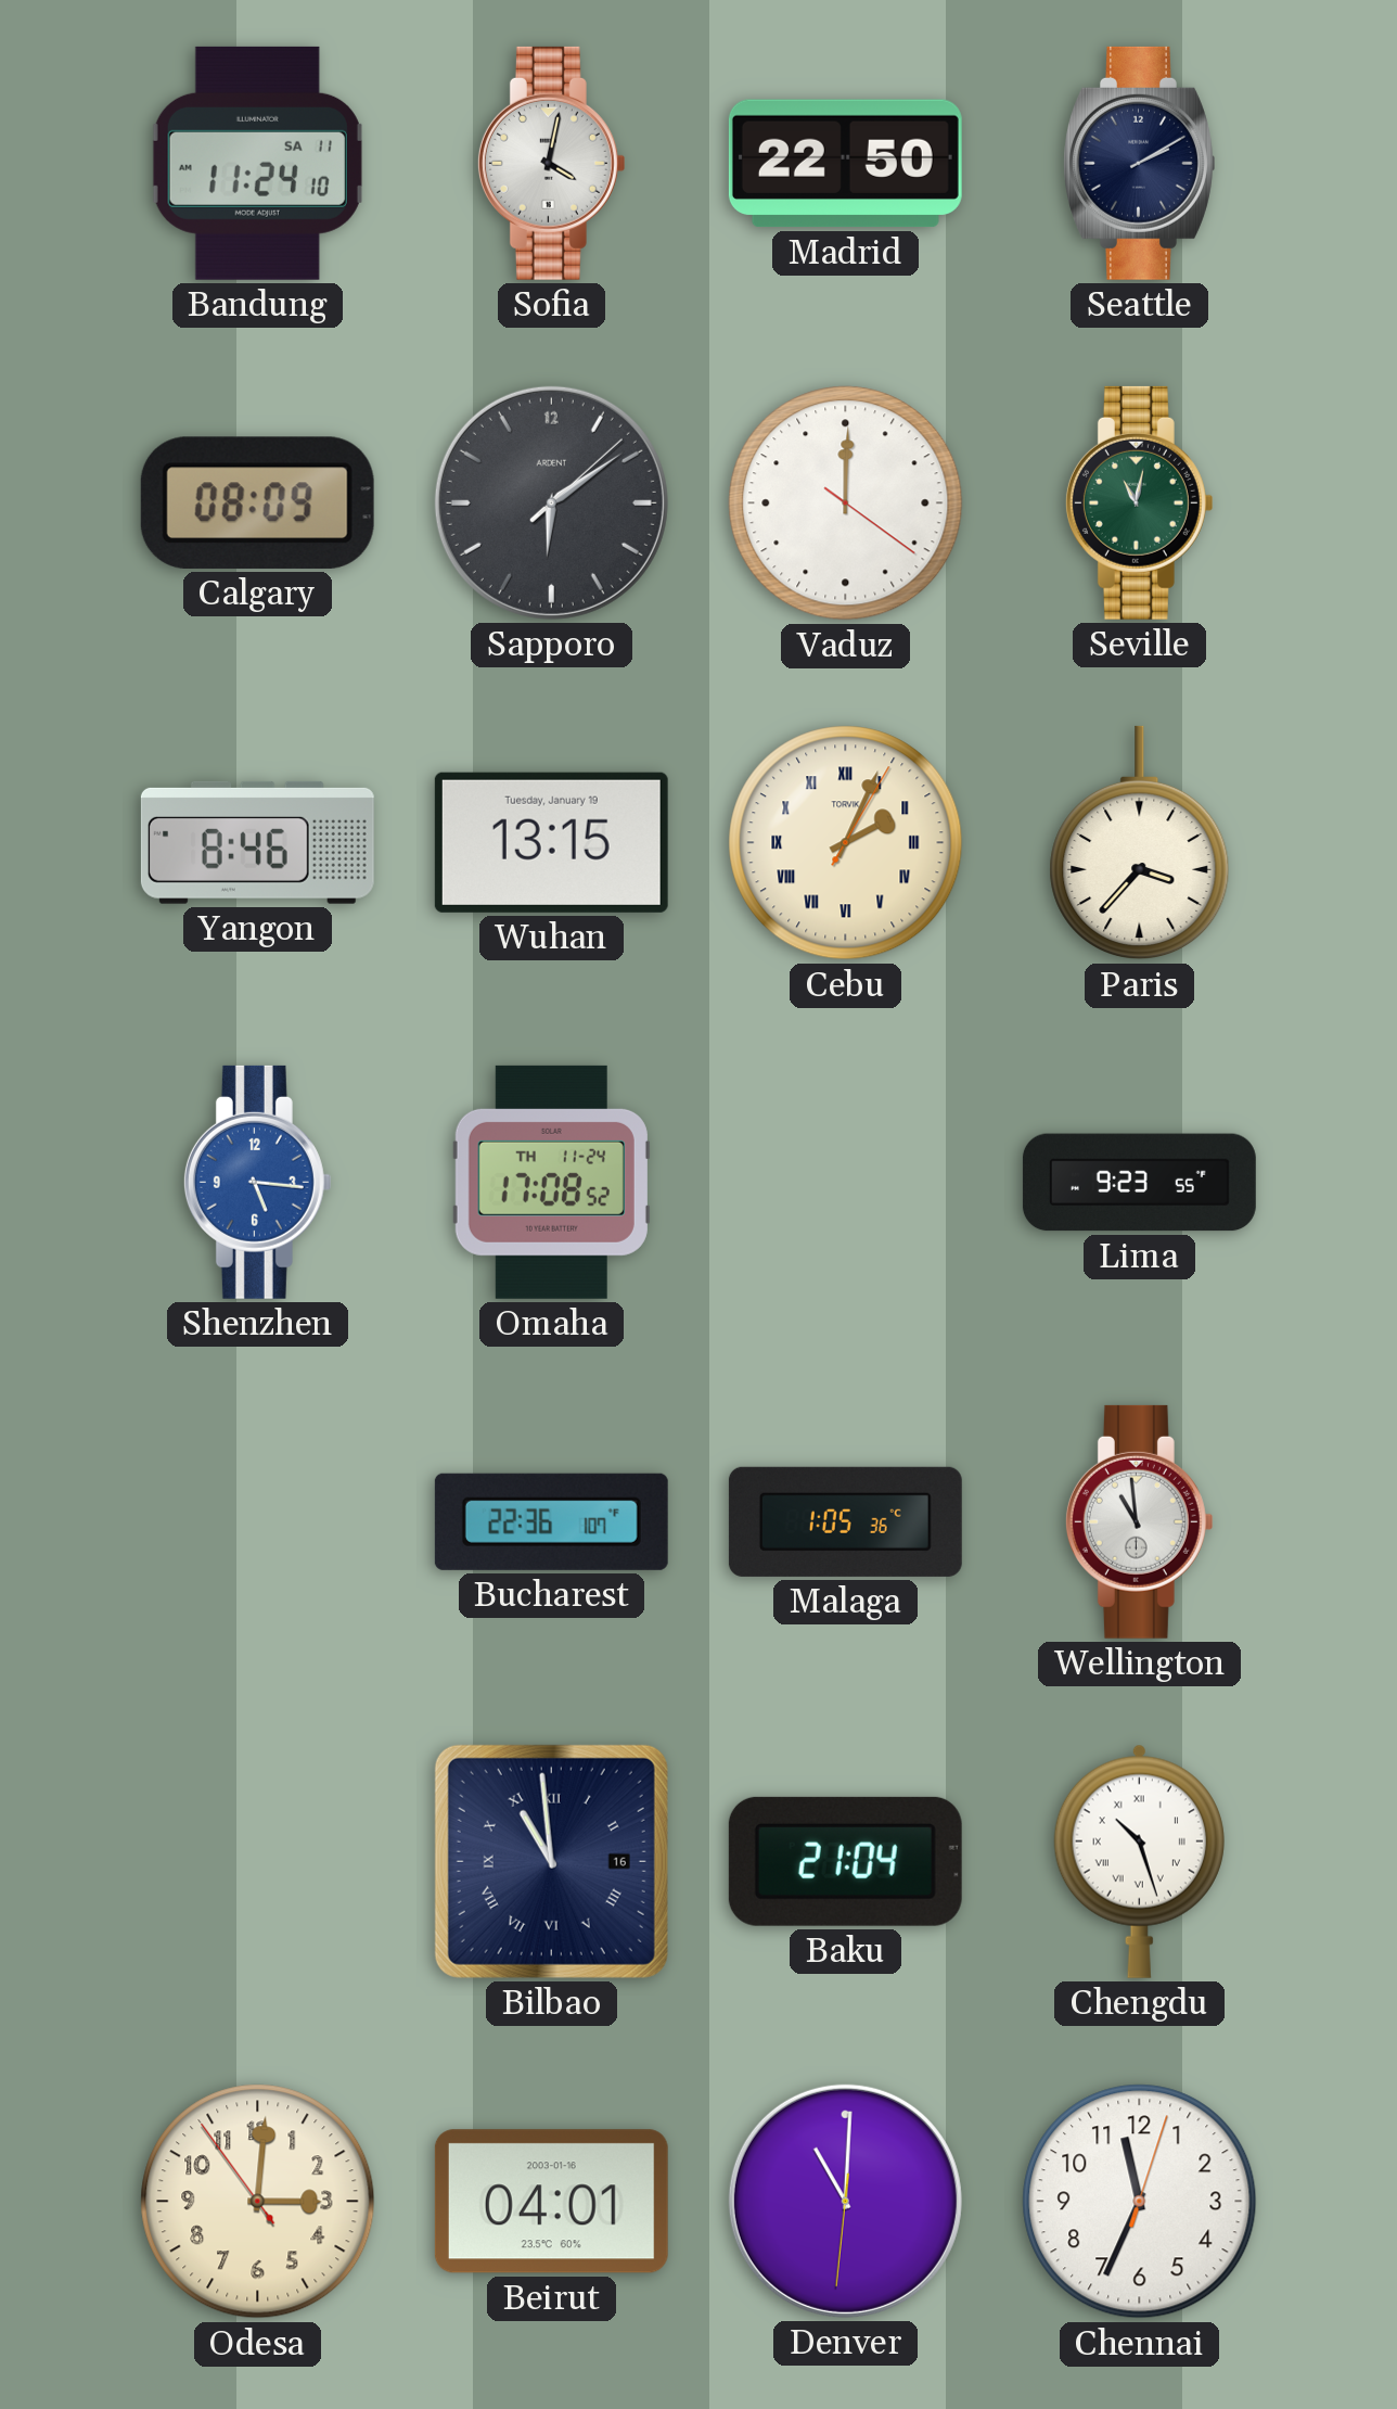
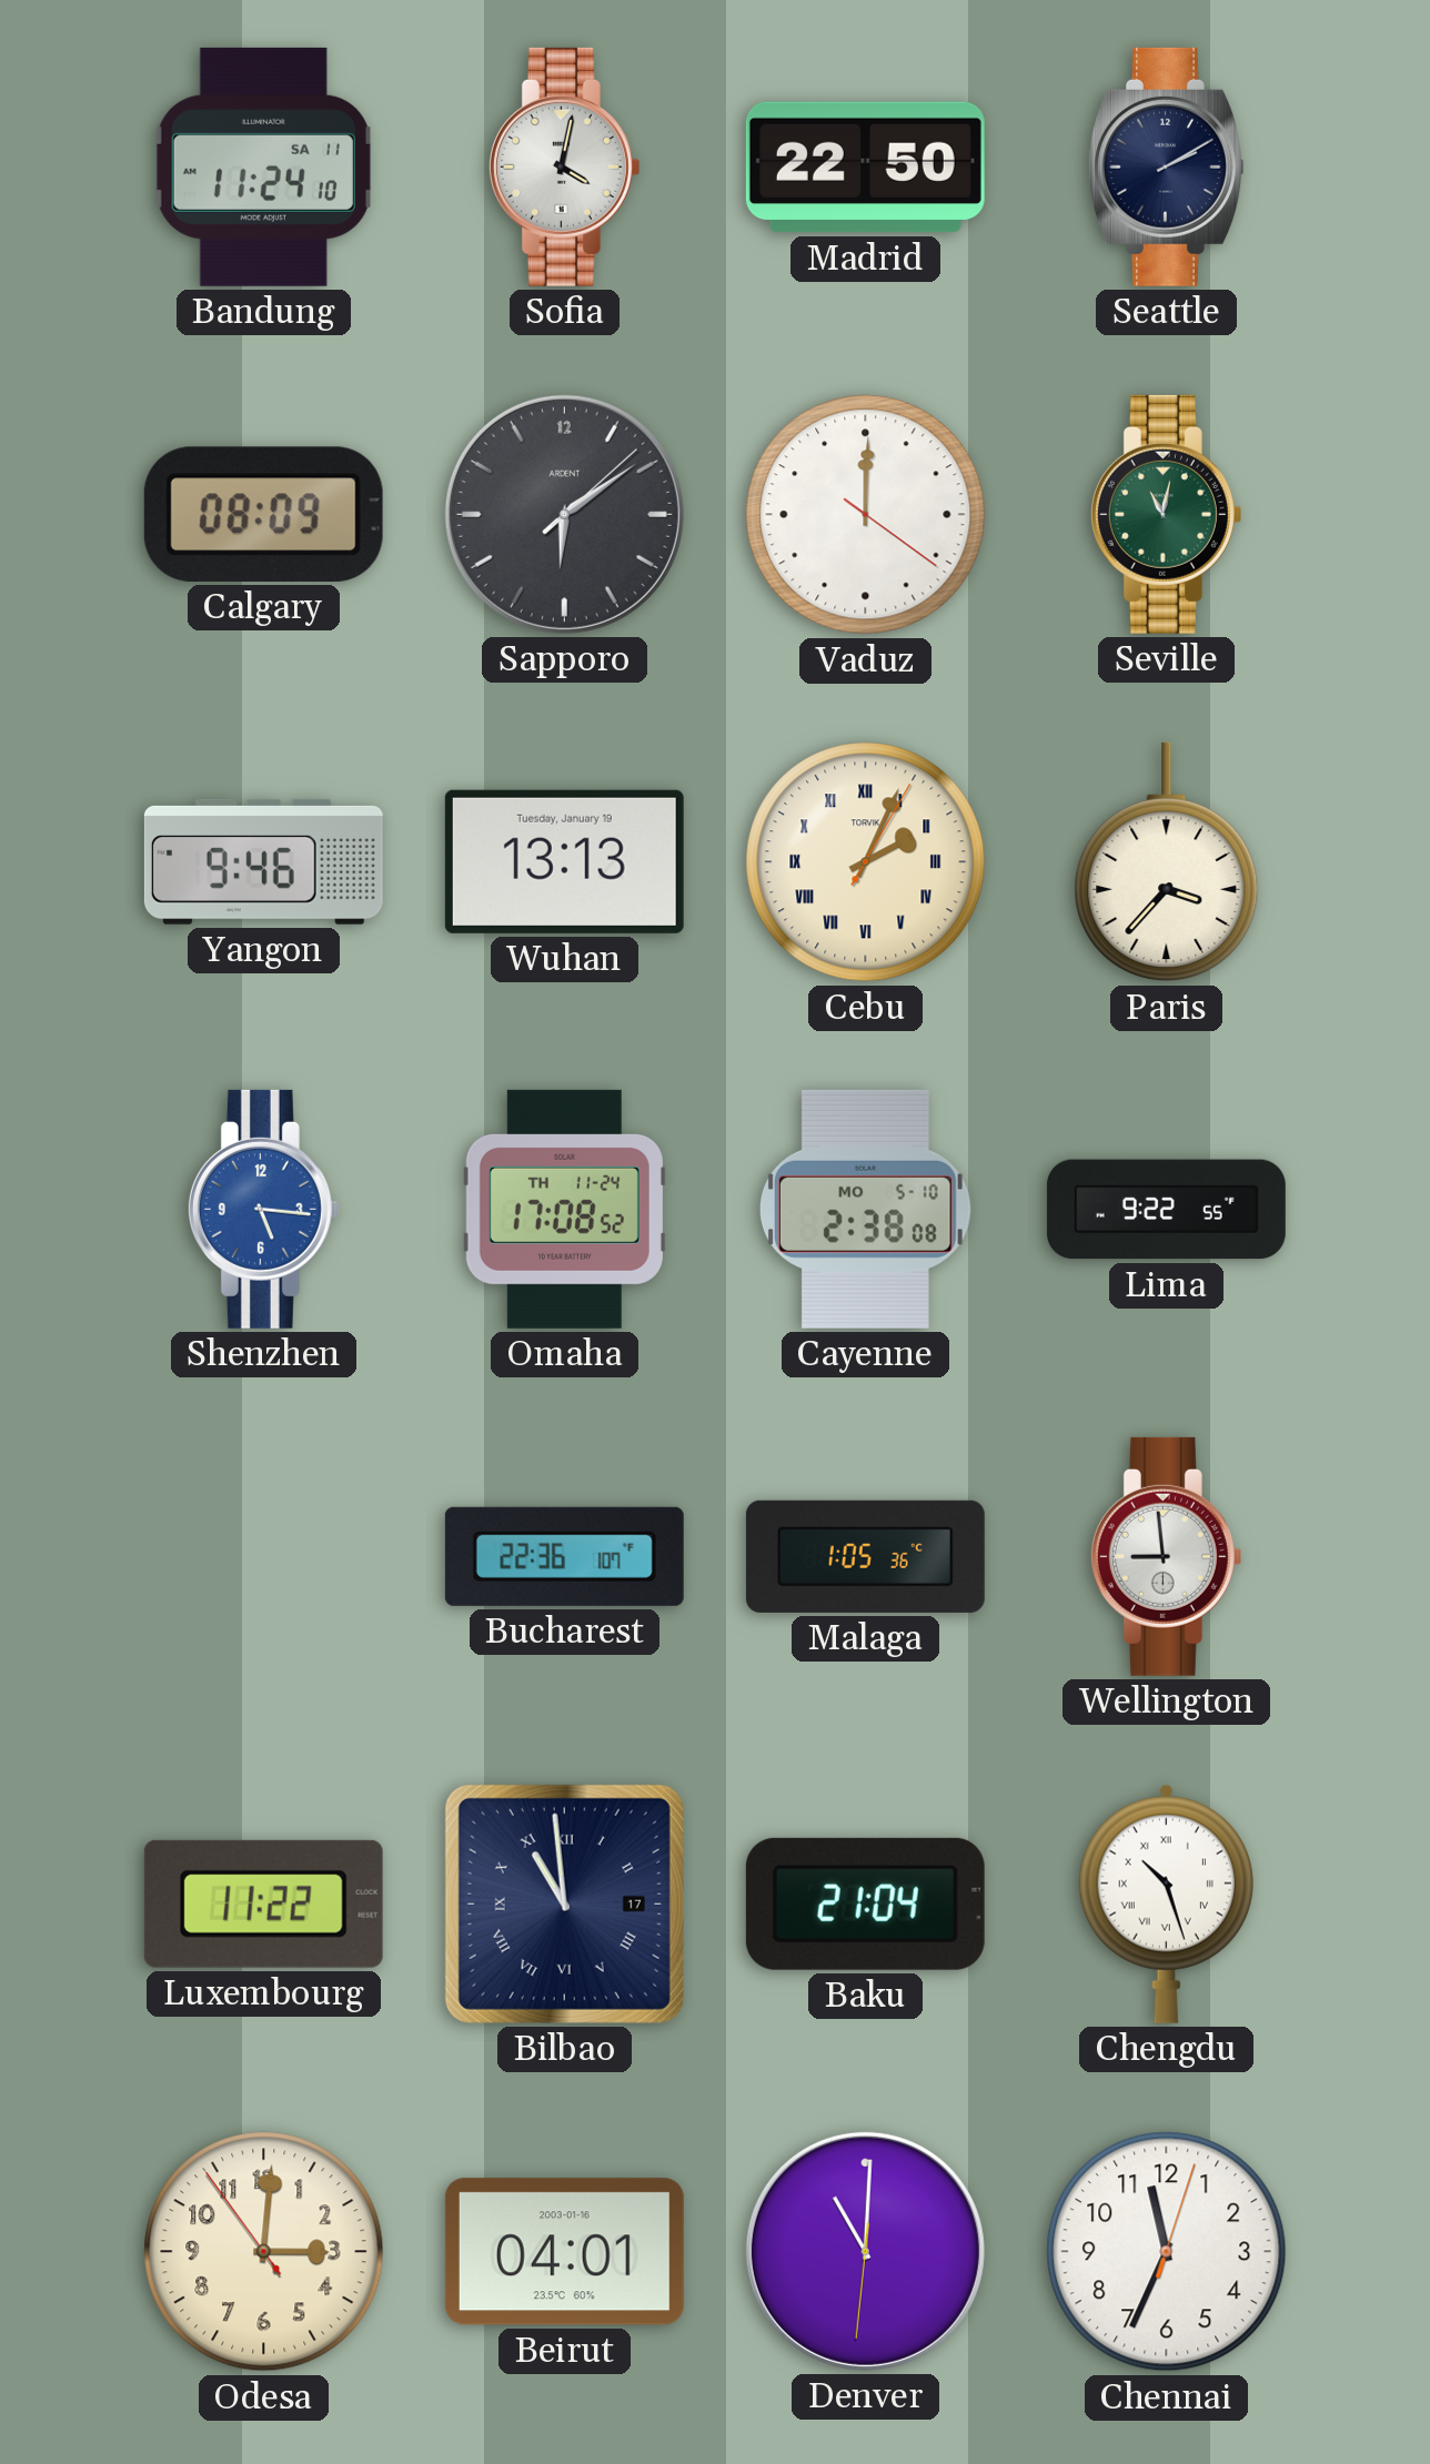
Yangon: 8:46 -> 9:46
Wuhan: 13:15 -> 13:13
Cayenne: none -> 2:38
Lima: 9:23 -> 9:22
Wellington: 10:59 -> 8:59
Luxembourg: none -> 11:22
Bilbao date: 16 -> 17
